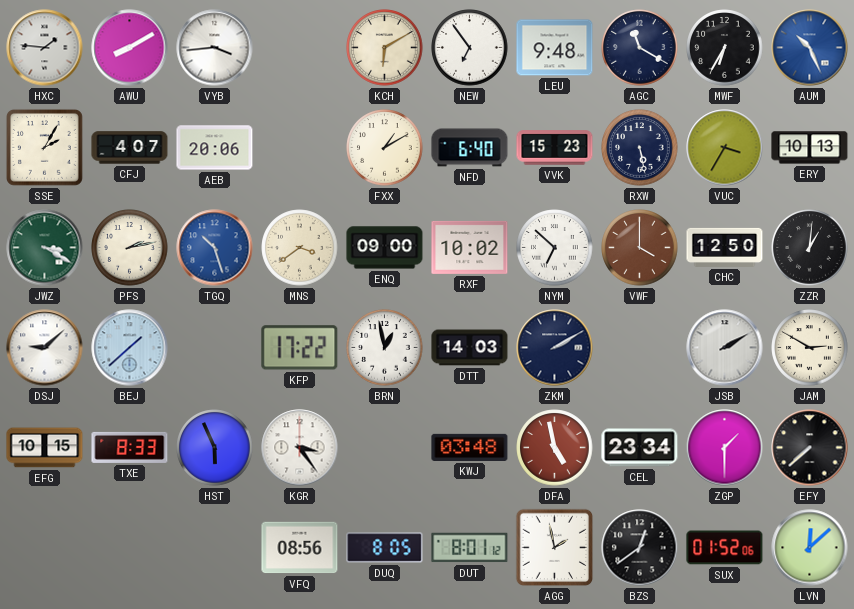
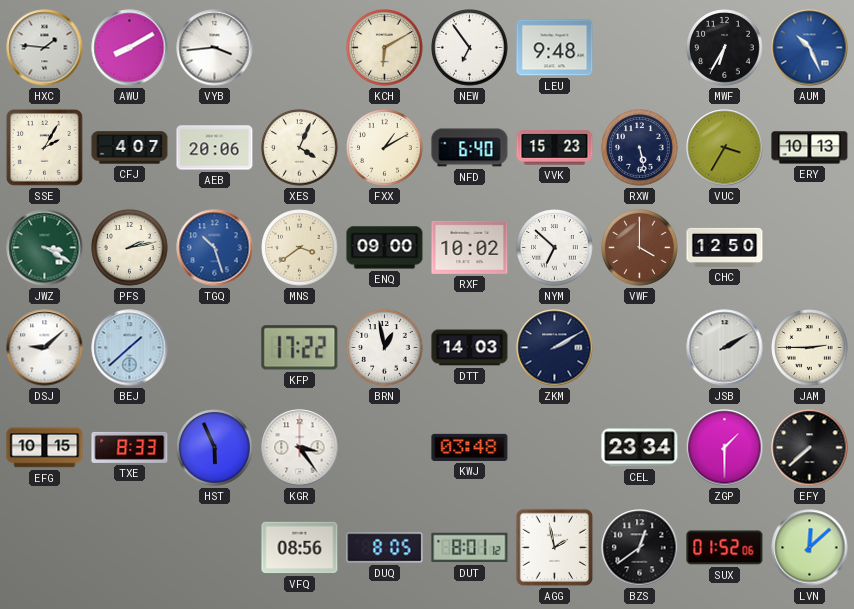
AGC: 11:20 -> none
XES: none -> 4:04
ZZR: 1:01 -> none
JAM: 2:50 -> 2:45
DFA: 4:58 -> none
